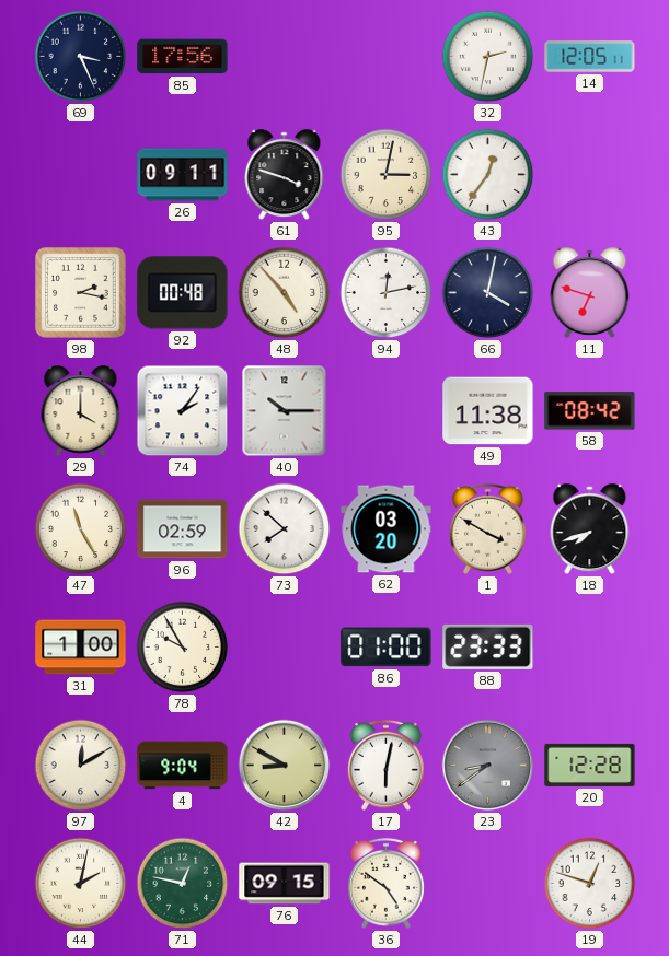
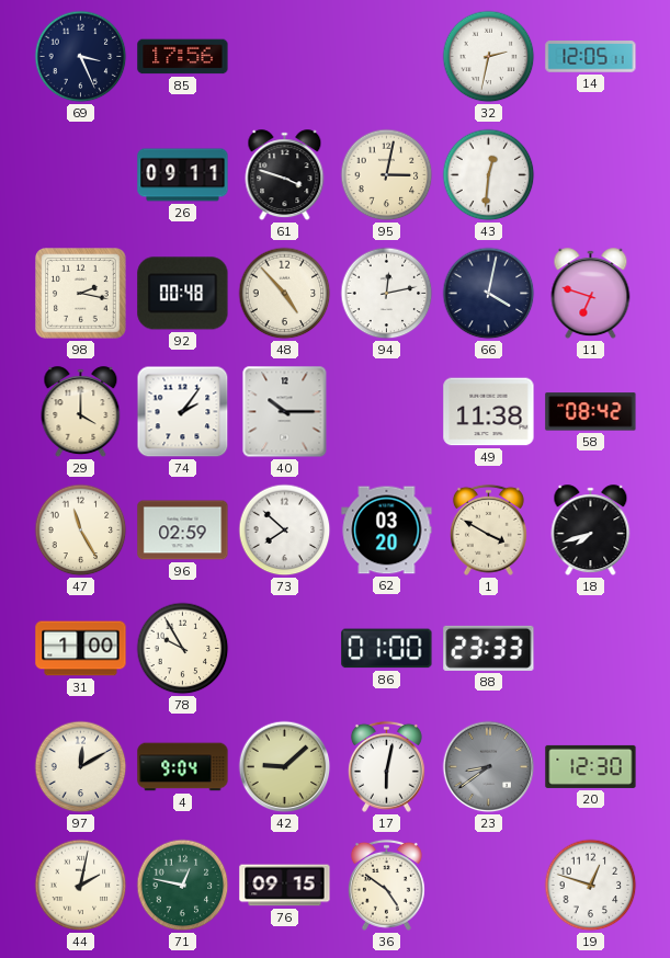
43: 12:36 -> 12:31
42: 8:50 -> 9:08
20: 12:28 -> 12:30
